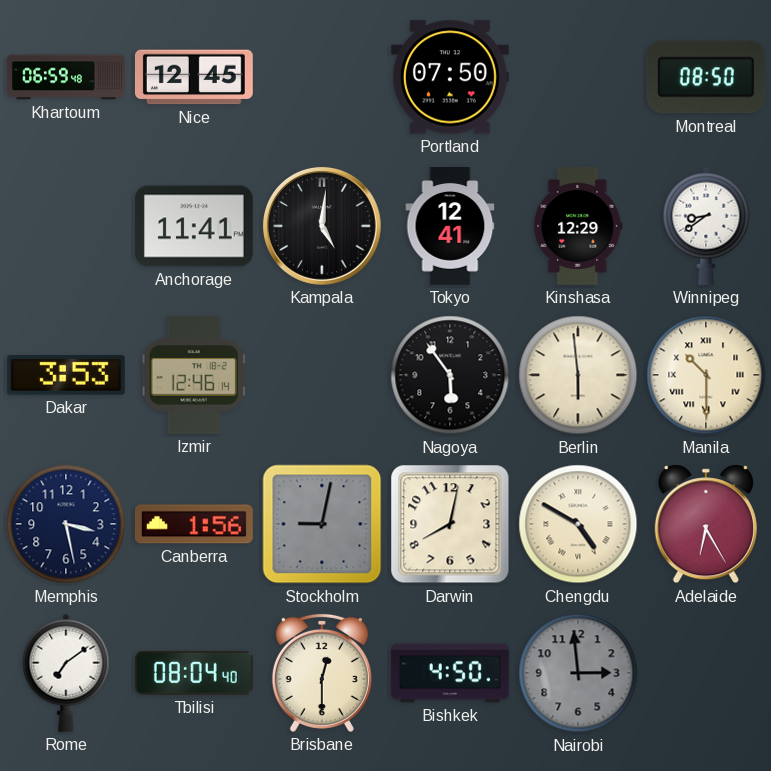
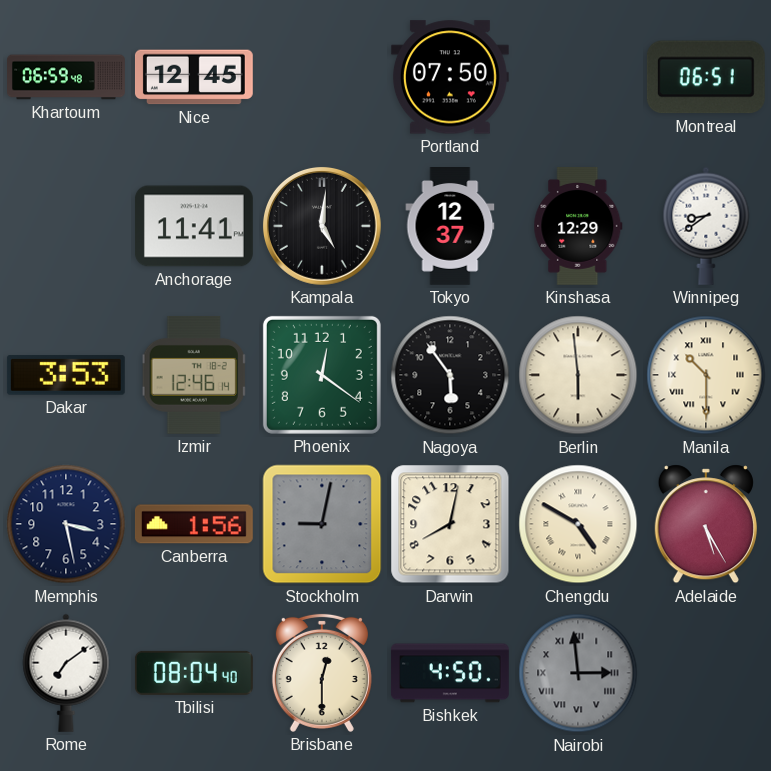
Montreal: 08:50 -> 06:51
Tokyo: 12:41 -> 12:37
Phoenix: none -> 12:21
Adelaide: 6:25 -> 5:25
Nairobi numerals: Arabic -> Roman
